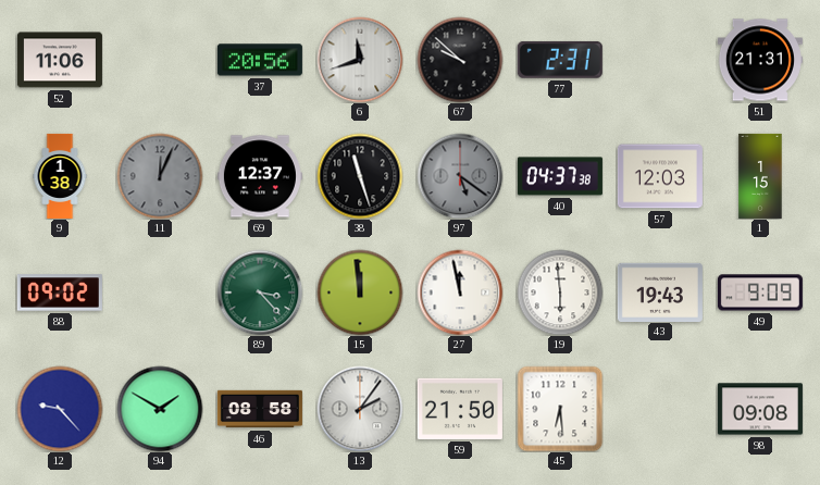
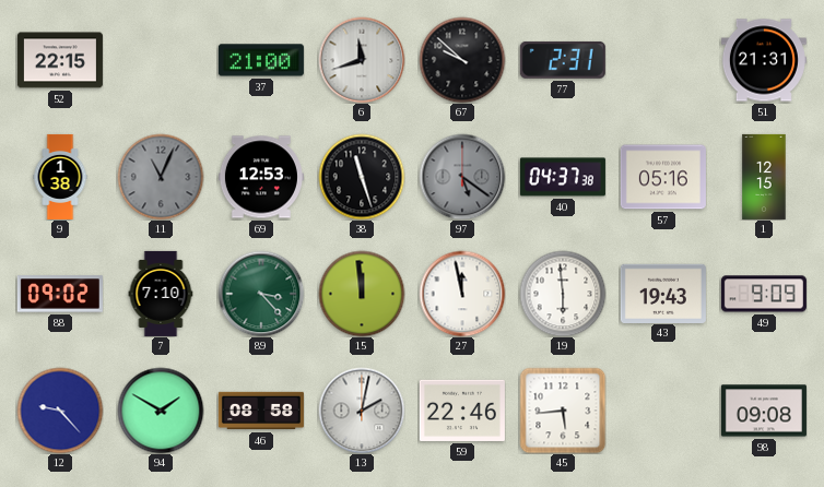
52: 11:06 -> 22:15
37: 20:56 -> 21:00
11: 12:04 -> 11:04
69: 12:37 -> 12:53
57: 12:03 -> 05:16
1: 1:15 -> 12:15
7: none -> 7:10
13: 2:06 -> 2:02
59: 21:50 -> 22:46
45: 6:29 -> 5:44
